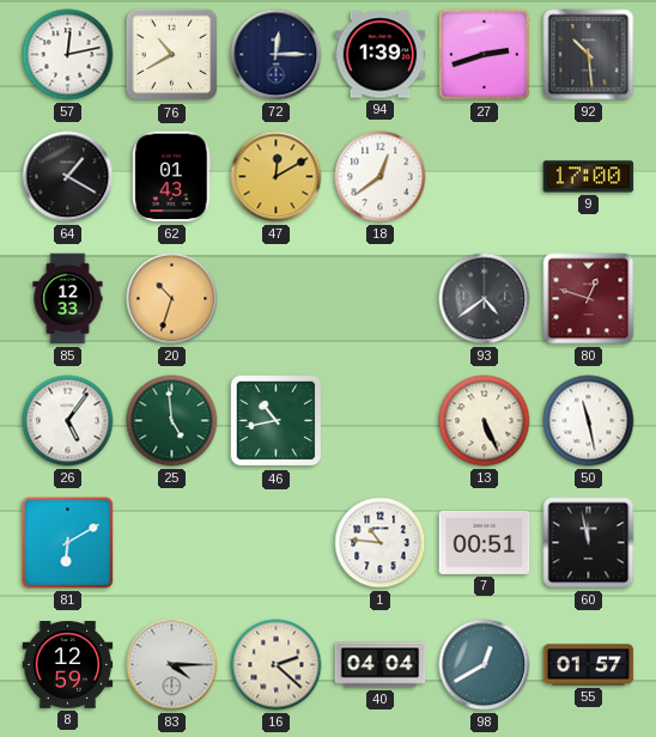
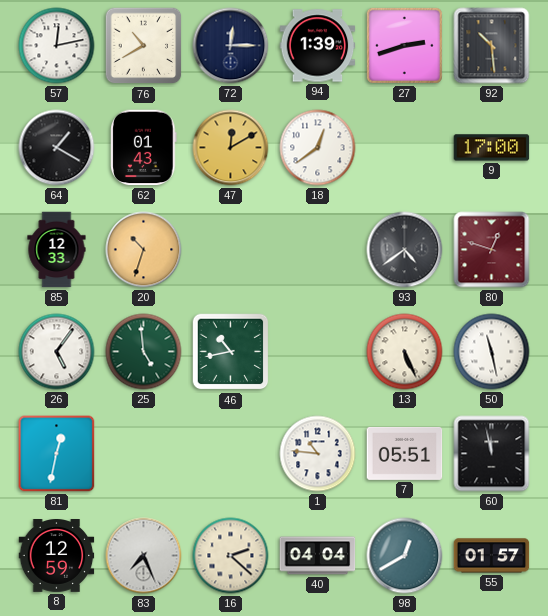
81: 6:10 -> 12:32
7: 00:51 -> 05:51
83: 4:15 -> 7:26
